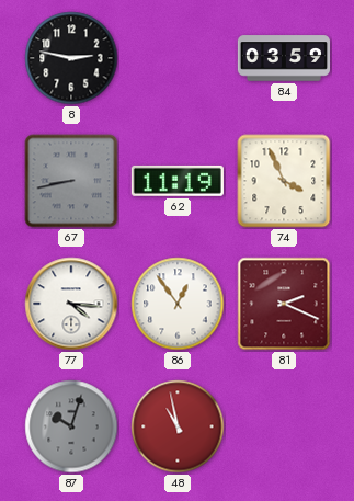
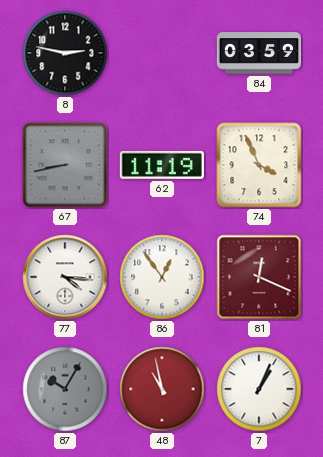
81: 2:19 -> 12:19
87: 10:03 -> 10:05
7: none -> 1:04
